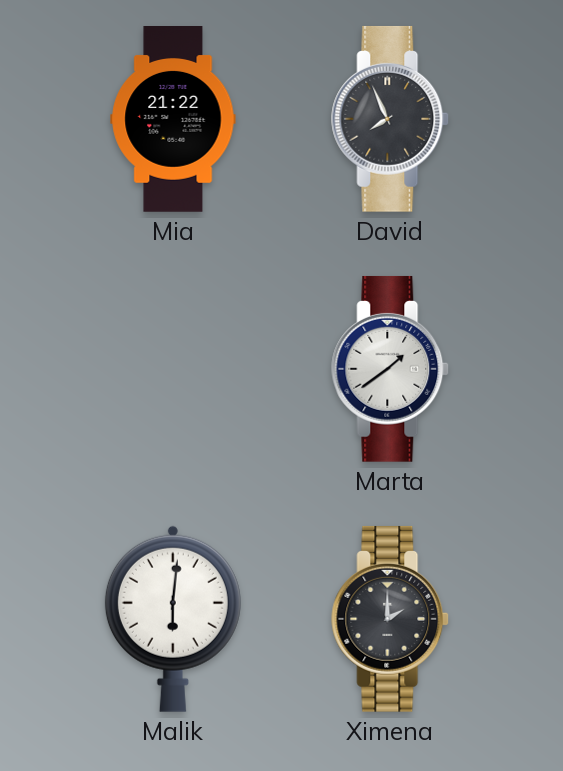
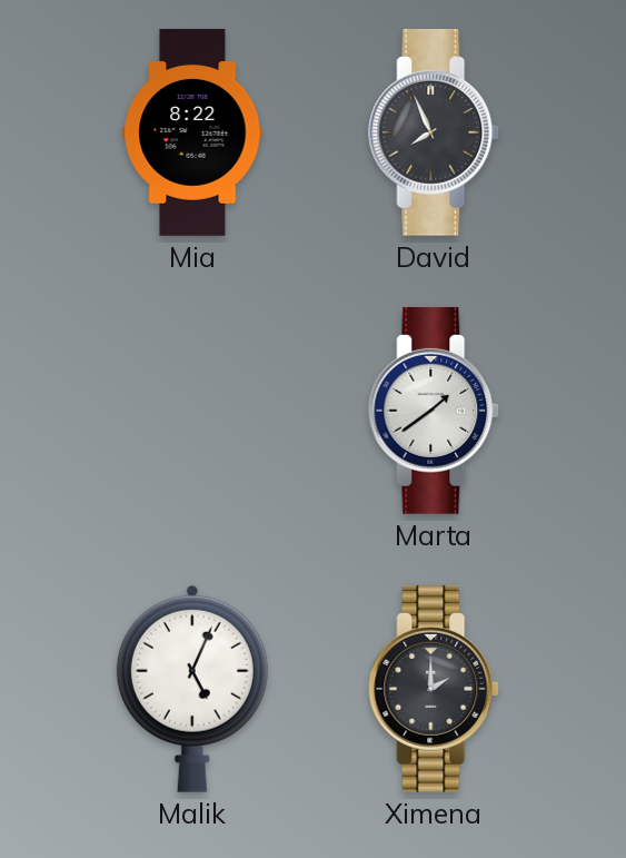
Mia: 21:22 -> 8:22
Malik: 6:01 -> 5:04
